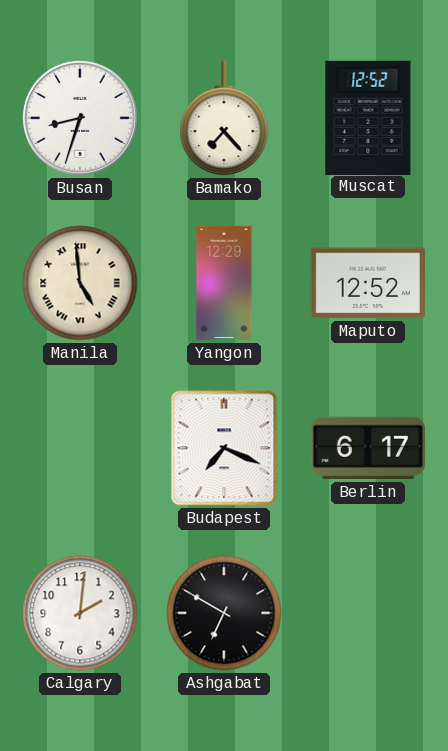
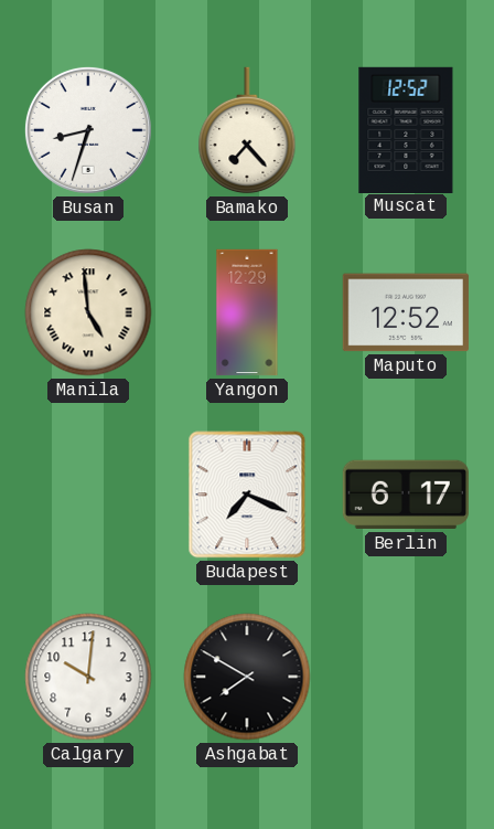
Calgary: 2:01 -> 10:01
Ashgabat: 6:50 -> 7:50
